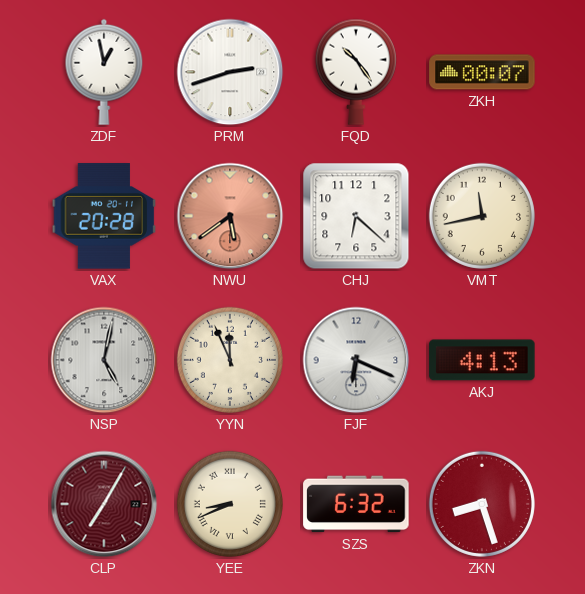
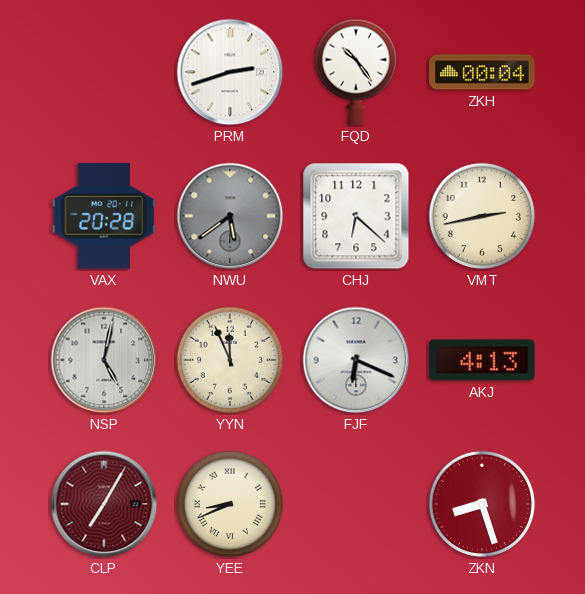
ZDF: 12:58 -> none
ZKH: 00:07 -> 00:04
NWU dial: salmon -> grey
VMT: 11:43 -> 2:43
SZS: 6:32 -> none
